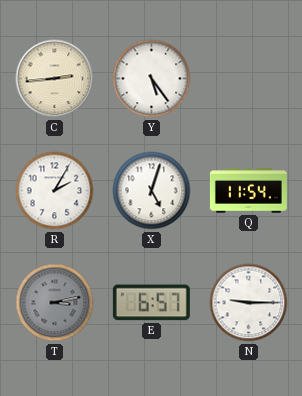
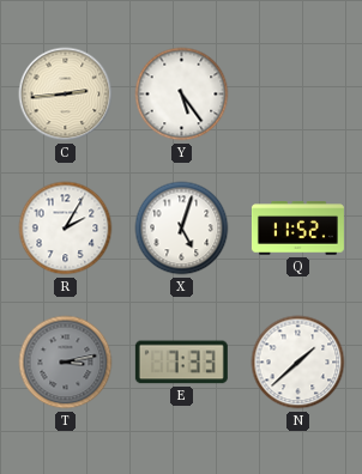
Q: 11:54 -> 11:52
E: 6:57 -> 7:33
N: 9:15 -> 1:38
